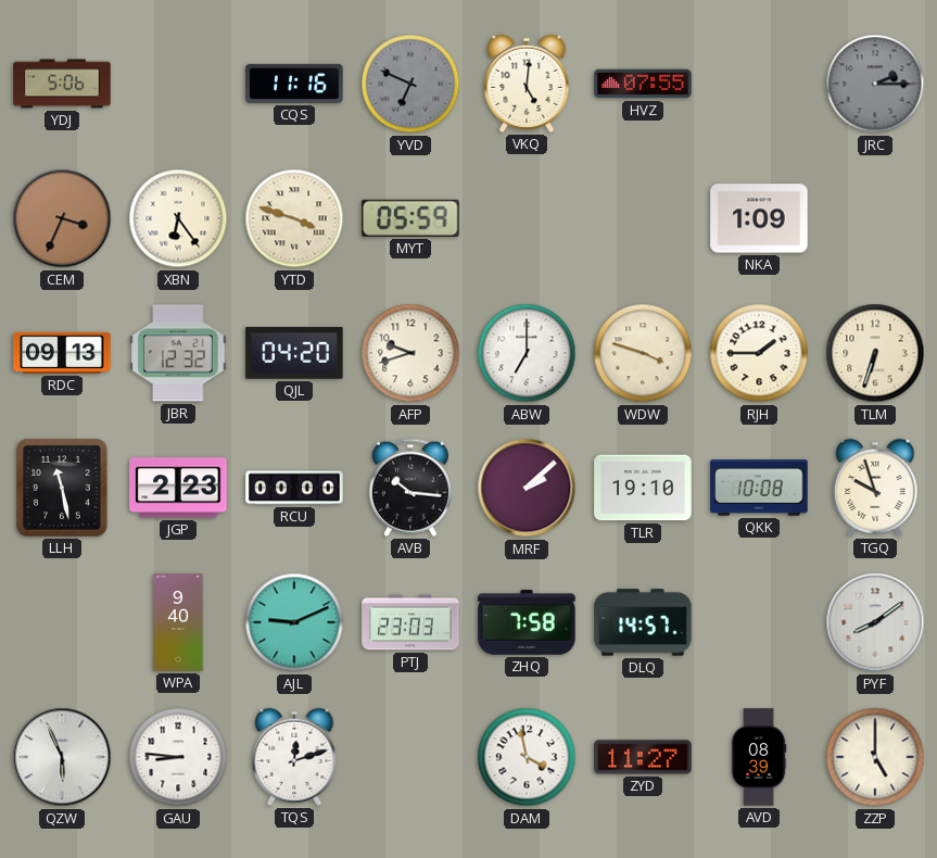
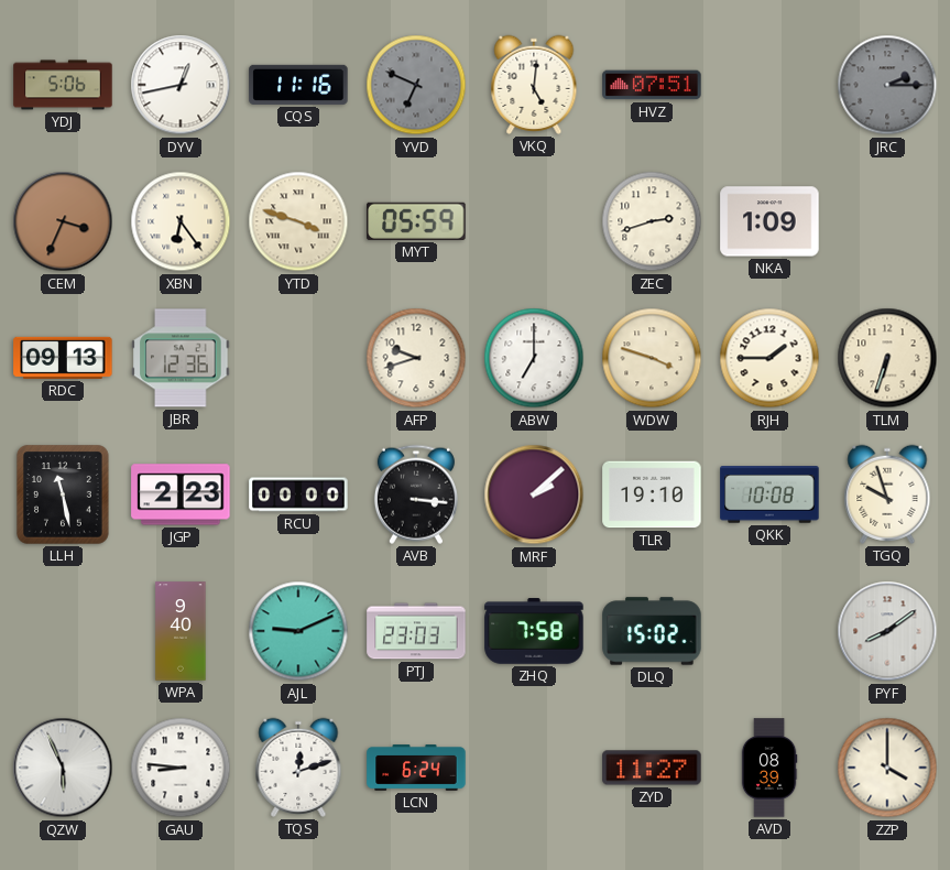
DYV: none -> 12:43
HVZ: 07:55 -> 07:51
ZEC: none -> 2:42
JBR: 12:32 -> 12:36
QJL: 04:20 -> none
AVB: 10:16 -> 3:16
DLQ: 14:57 -> 15:02
LCN: none -> 6:24
DAM: 3:58 -> none
ZZP: 5:00 -> 4:00
